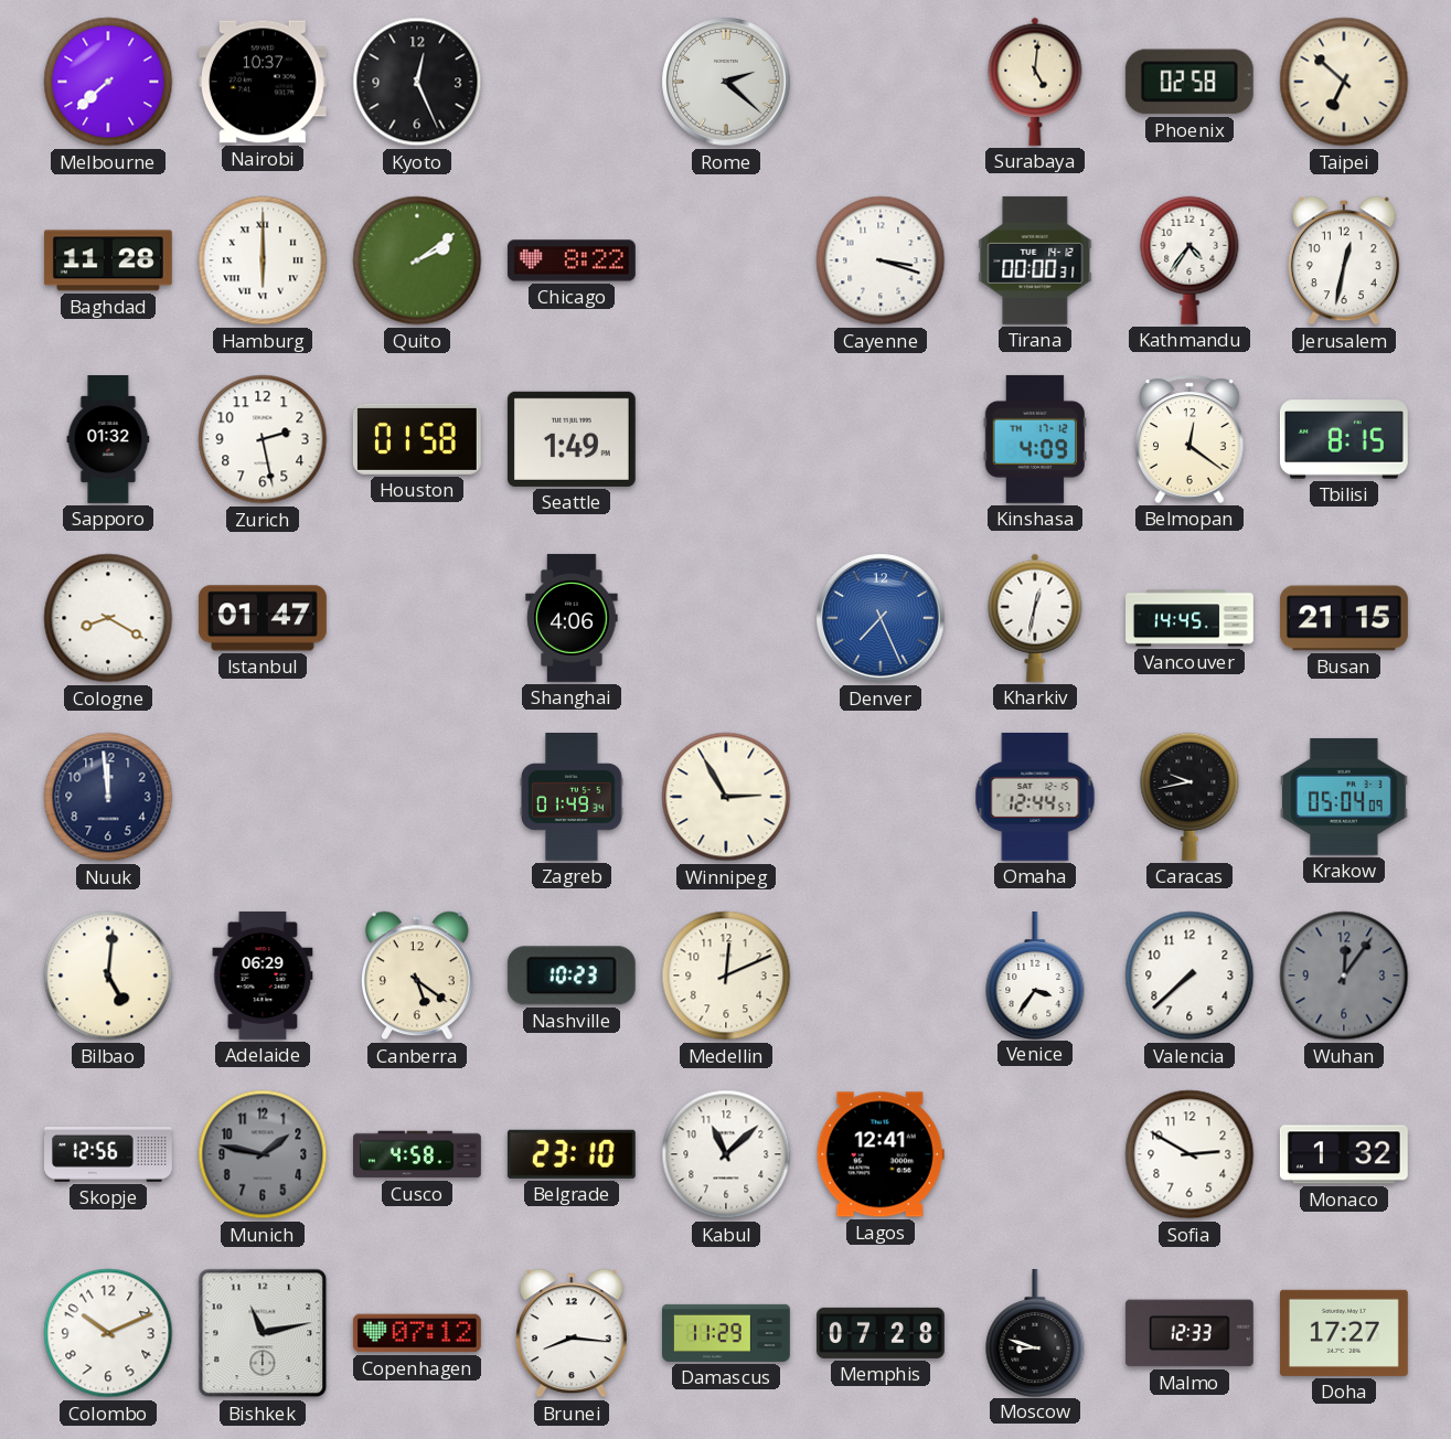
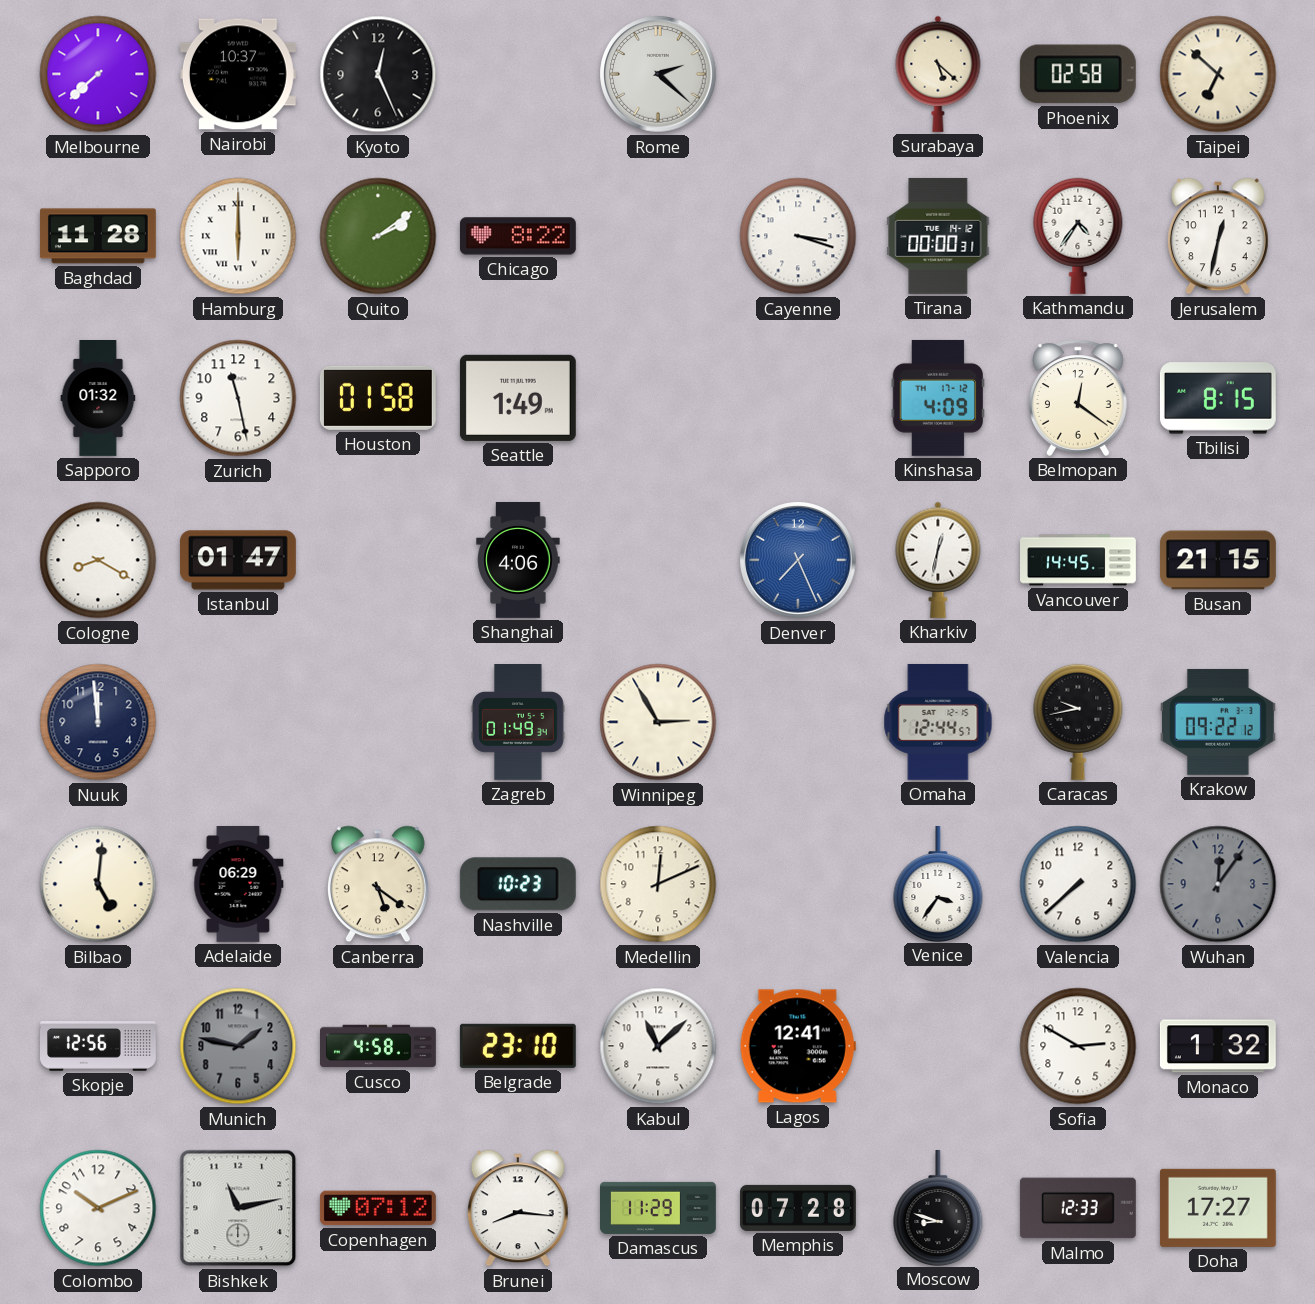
Surabaya: 5:01 -> 5:22
Zurich: 2:28 -> 11:28
Krakow: 05:04 -> 09:22
